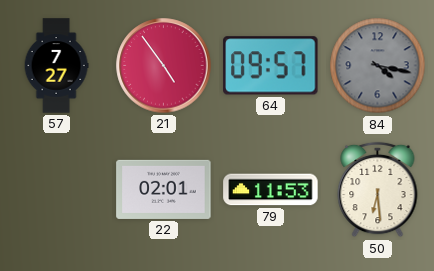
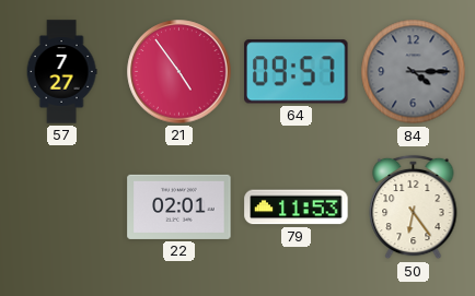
84: 4:17 -> 4:15
50: 6:29 -> 6:24
